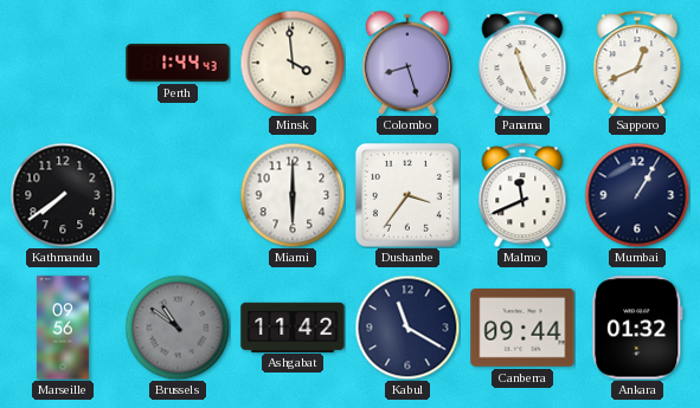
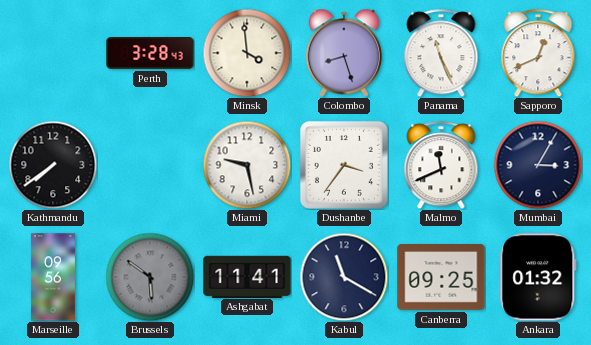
Perth: 1:44 -> 3:28
Miami: 6:00 -> 9:28
Mumbai: 1:05 -> 3:05
Brussels: 10:51 -> 5:51
Ashgabat: 11:42 -> 11:41
Canberra: 09:44 -> 09:25
